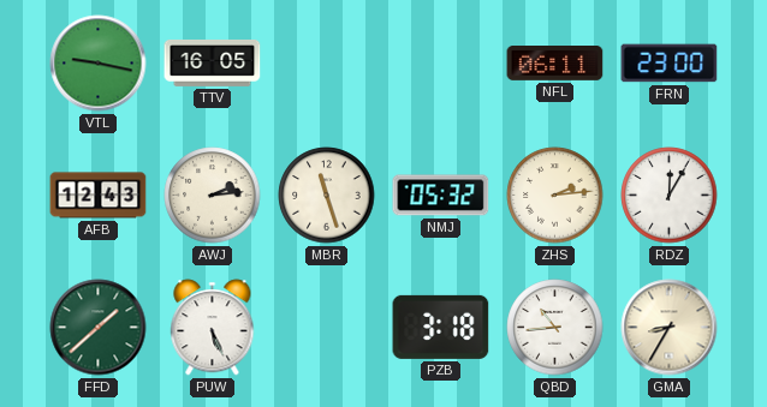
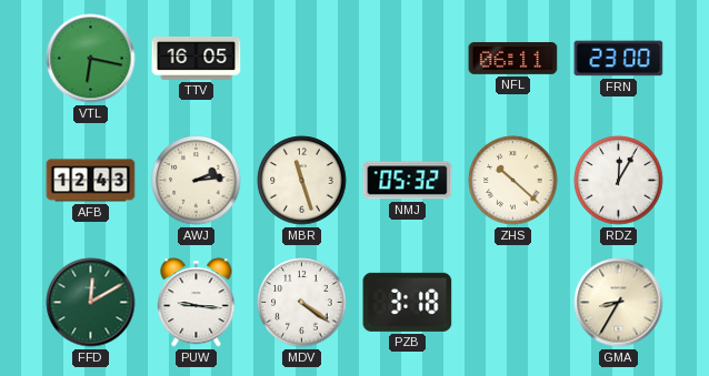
VTL: 9:17 -> 6:17
ZHS: 2:14 -> 10:22
FFD: 1:38 -> 12:10
PUW: 5:26 -> 9:16
MDV: none -> 4:21
QBD: 10:44 -> none
